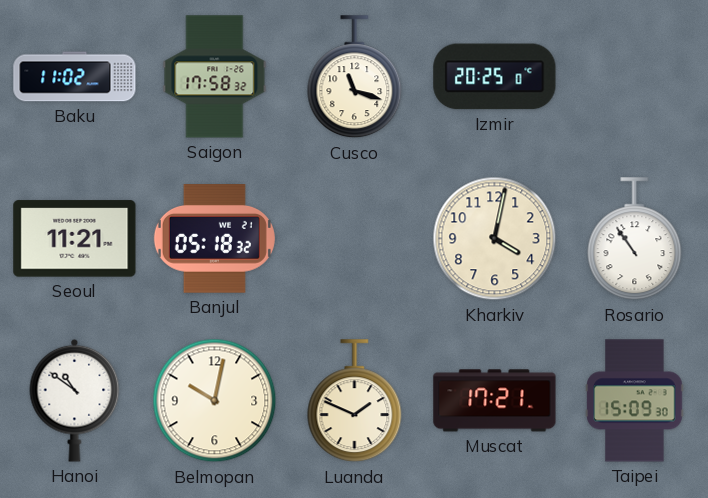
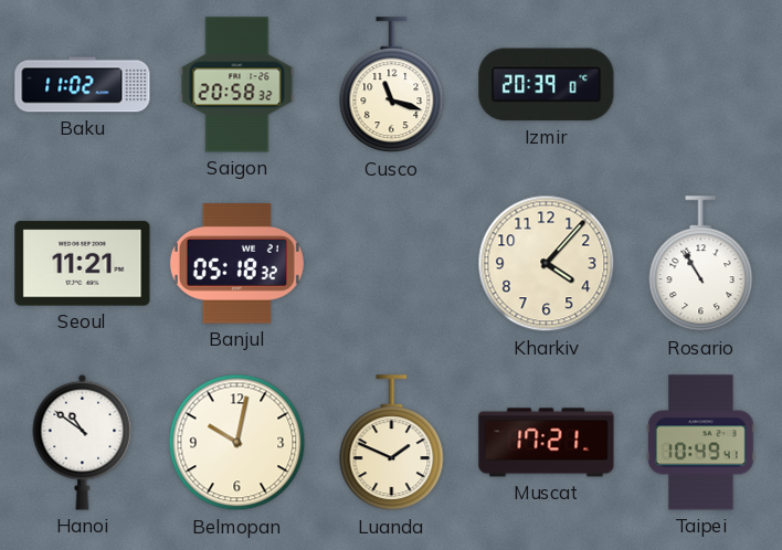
Saigon: 17:58 -> 20:58
Izmir: 20:25 -> 20:39
Kharkiv: 4:02 -> 4:07
Rosario: 10:54 -> 10:55
Taipei: 15:09 -> 10:49
